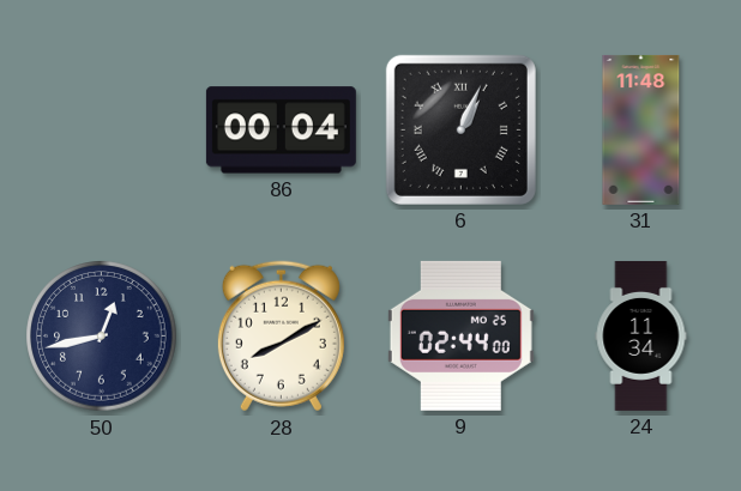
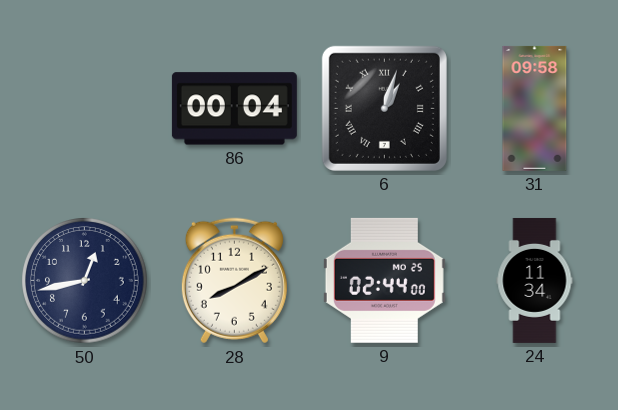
6: 1:04 -> 1:03
31: 11:48 -> 09:58
